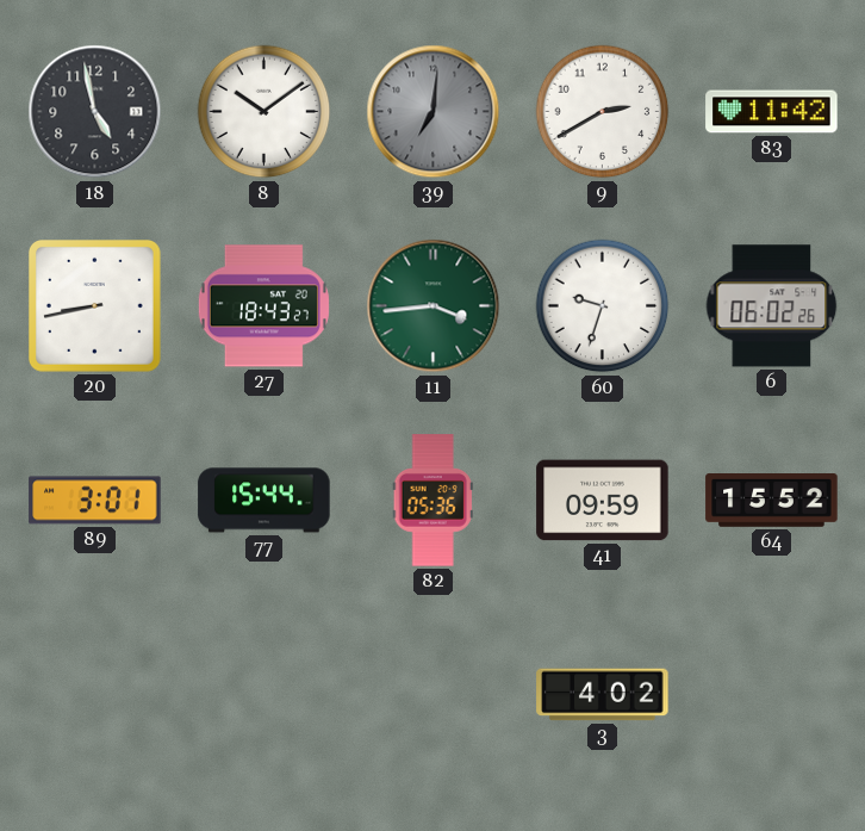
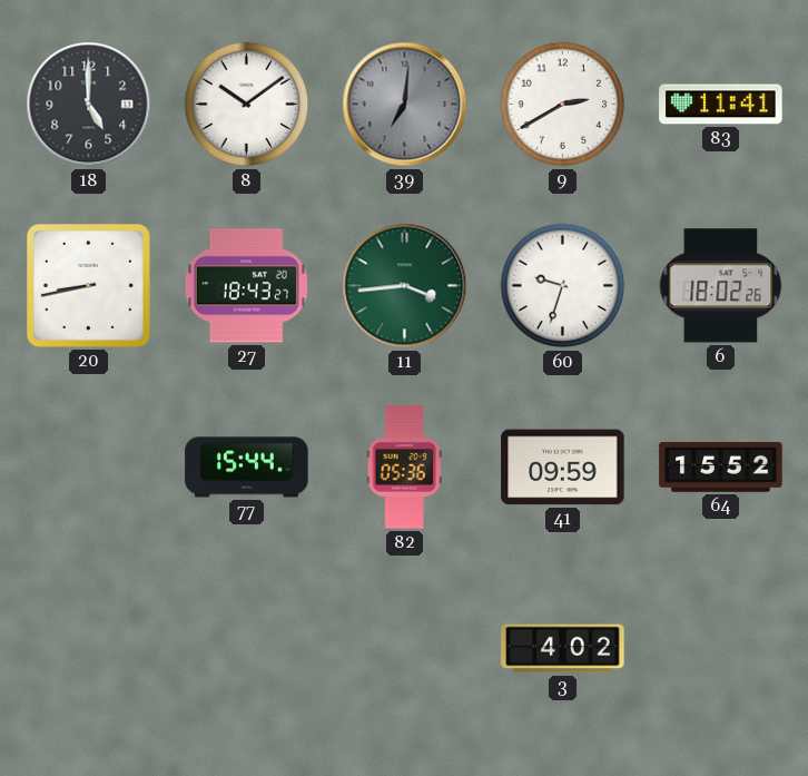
18: 4:58 -> 5:00
83: 11:42 -> 11:41
6: 06:02 -> 18:02
89: 3:01 -> none
